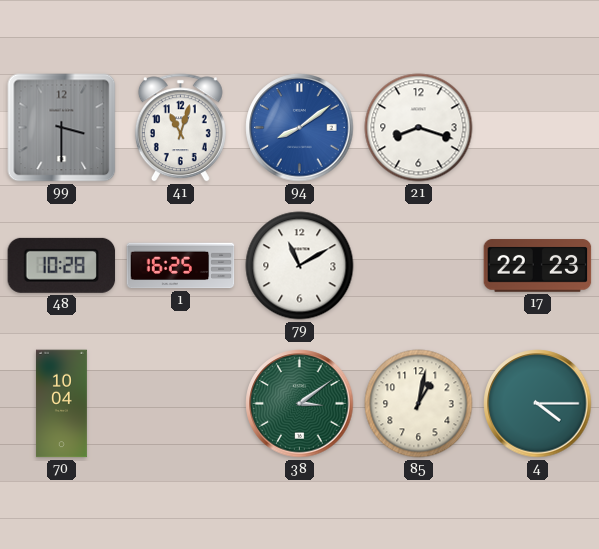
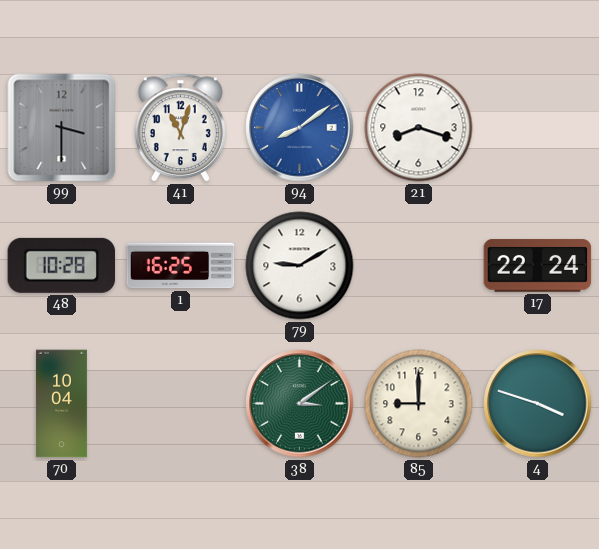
79: 11:10 -> 9:10
17: 22:23 -> 22:24
85: 1:02 -> 9:00
4: 4:15 -> 3:48
